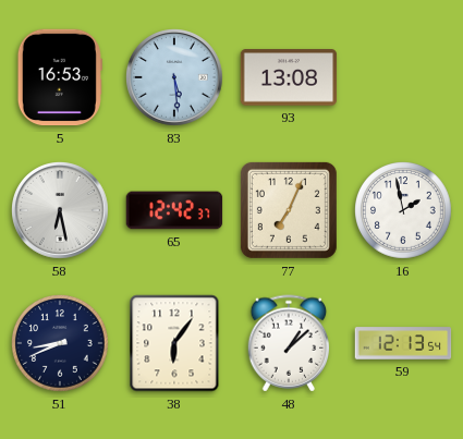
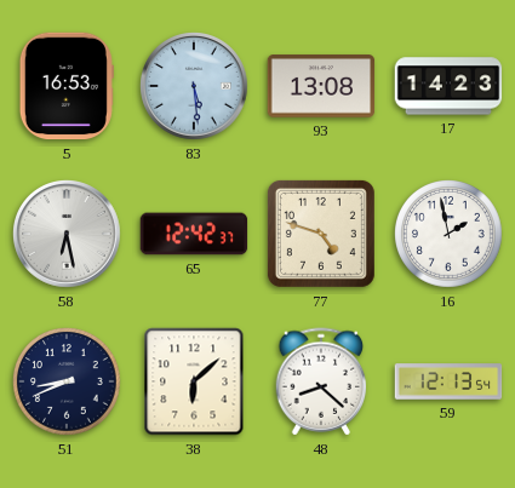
17: none -> 14:23
77: 7:04 -> 4:48
38: 6:06 -> 6:08
48: 1:08 -> 8:22
